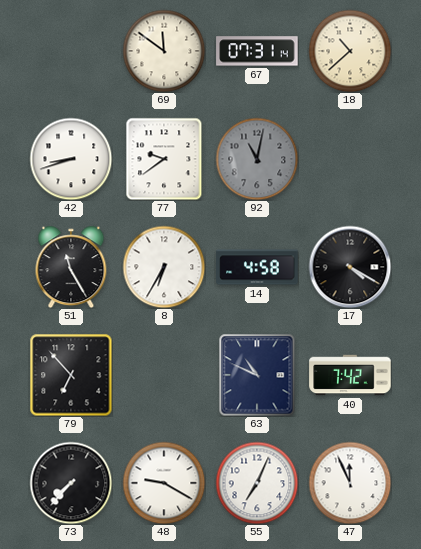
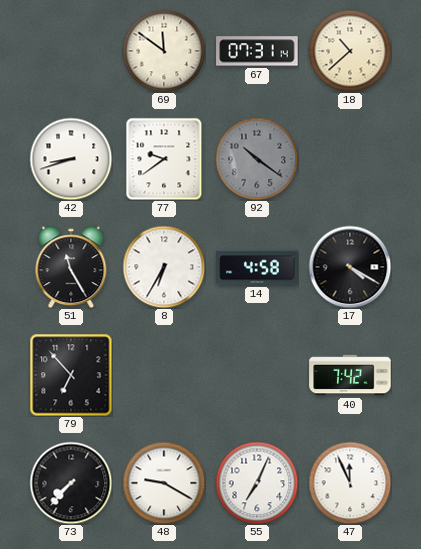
92: 11:02 -> 10:21
63: 10:49 -> none
